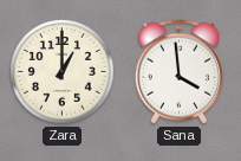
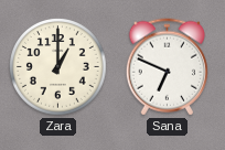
Sana: 3:59 -> 6:49
